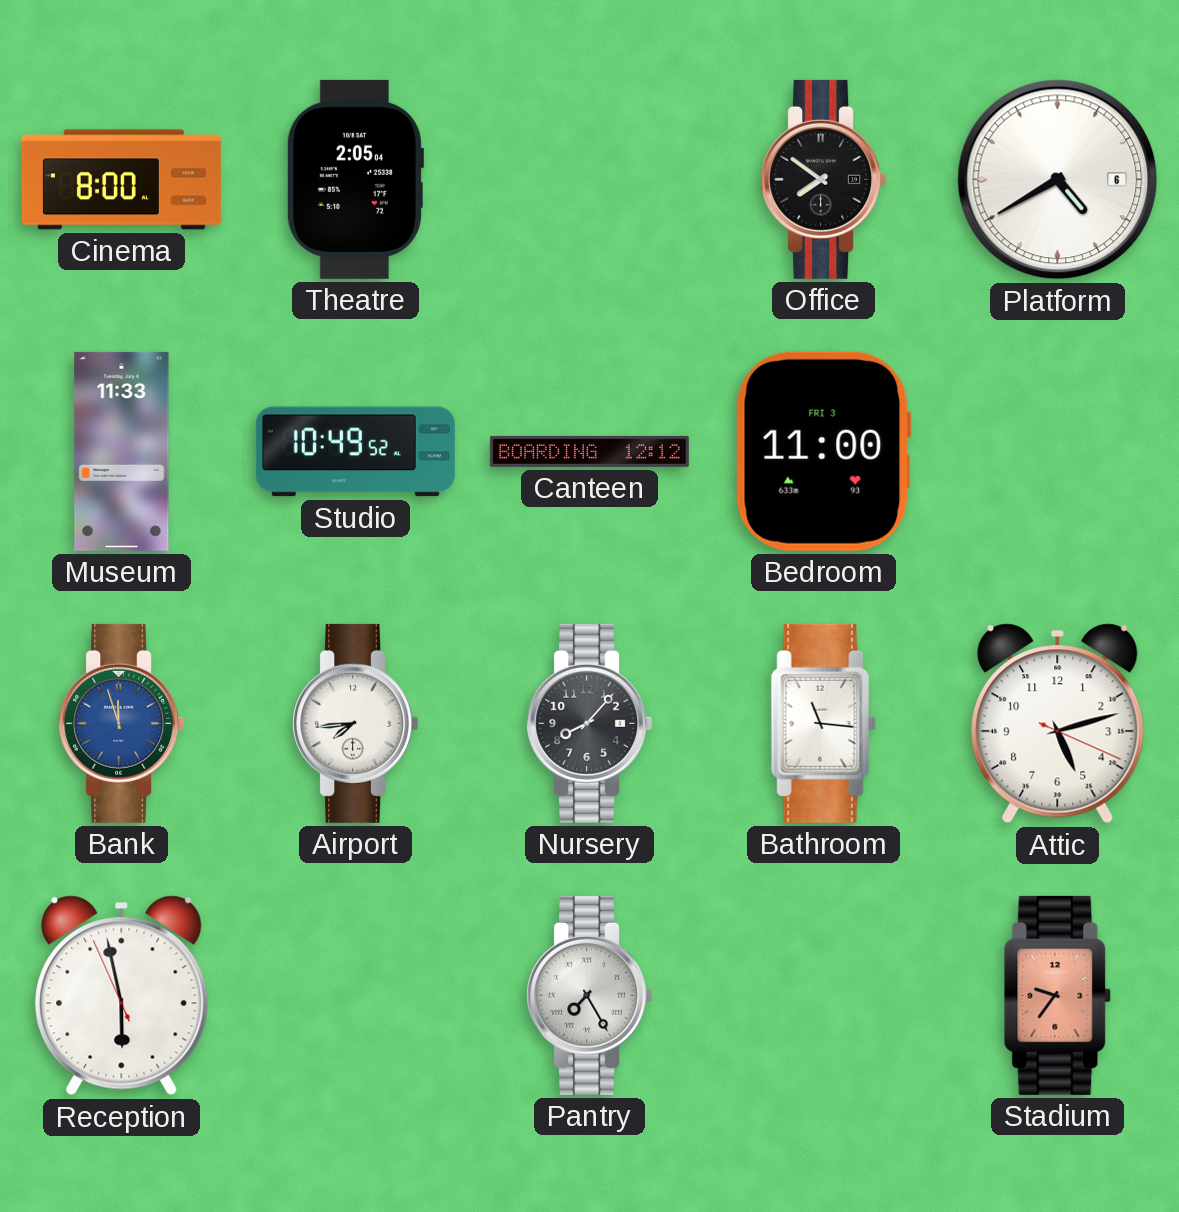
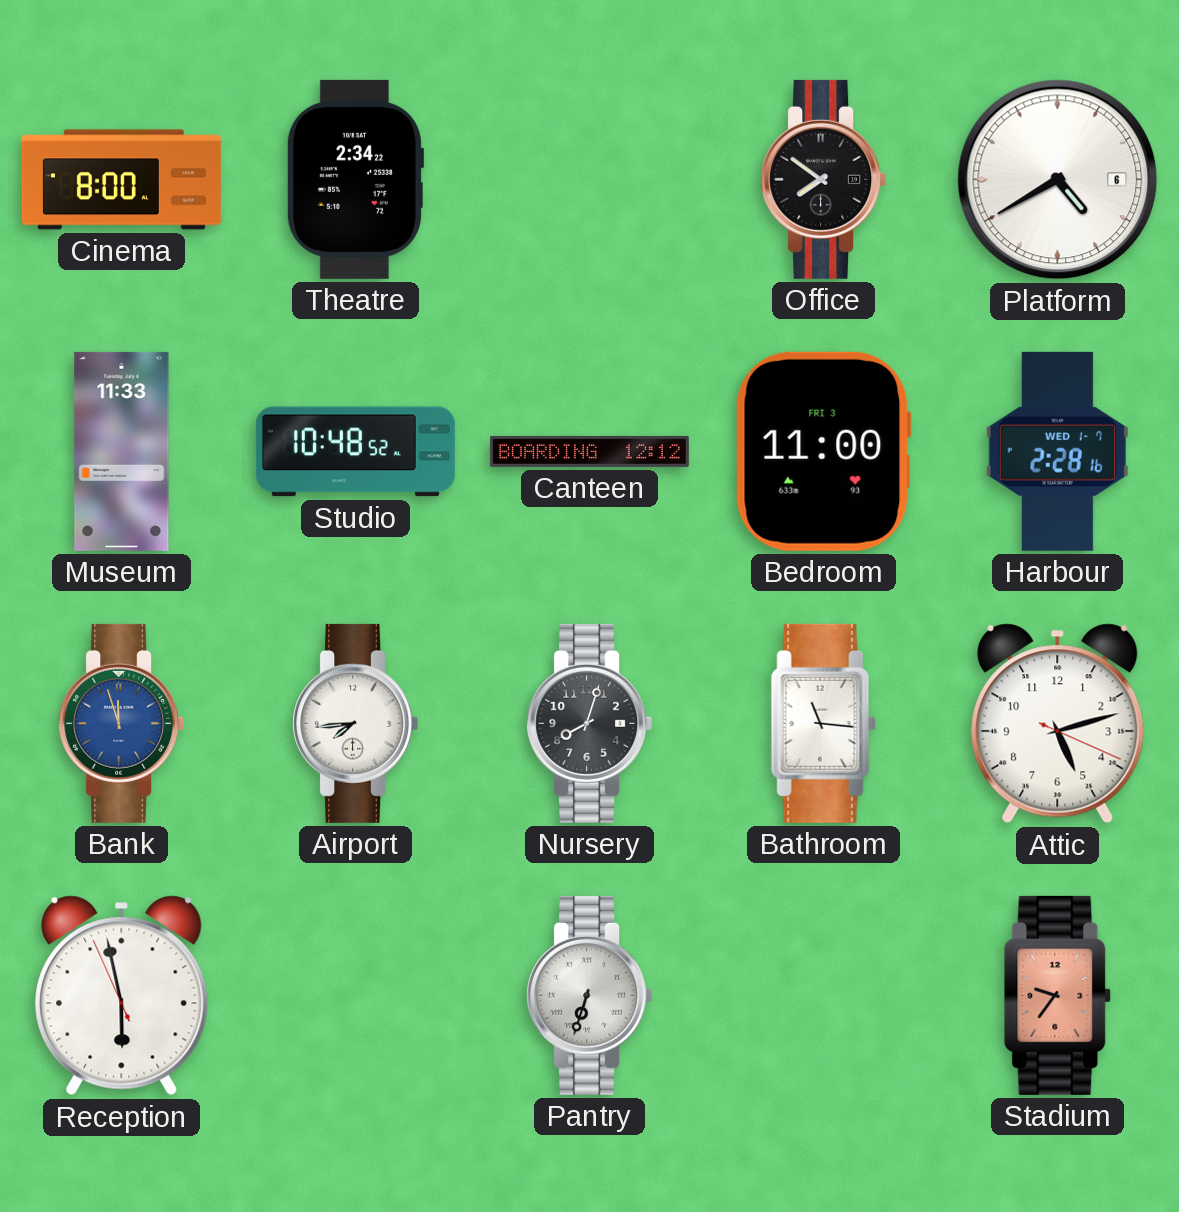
Theatre: 2:05 -> 2:34
Studio: 10:49 -> 10:48
Harbour: none -> 2:28
Nursery: 8:07 -> 8:03
Pantry: 7:25 -> 6:33
